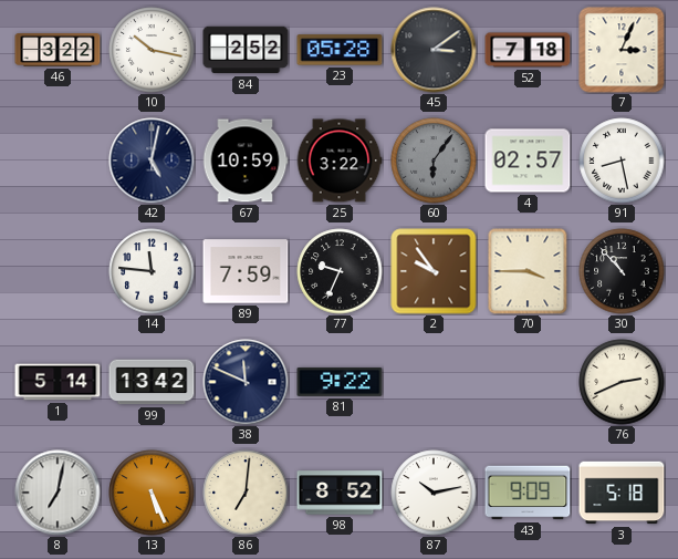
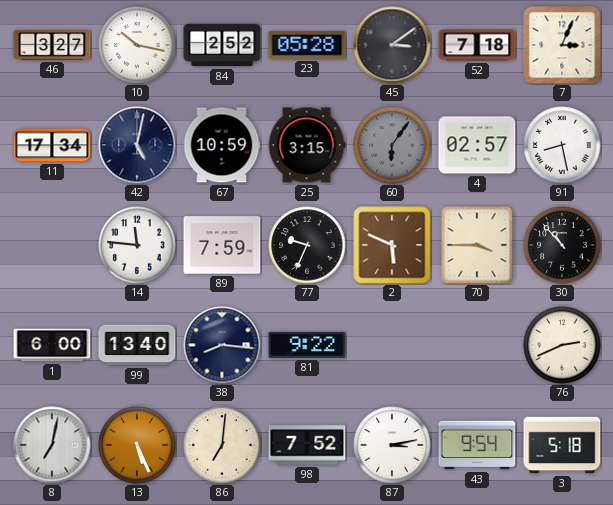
46: 3:22 -> 3:27
11: none -> 17:34
25: 3:22 -> 3:15
2: 9:54 -> 5:49
1: 5:14 -> 6:00
99: 13:42 -> 13:40
38: 11:49 -> 8:16
98: 8:52 -> 7:52
87: 10:13 -> 3:13
43: 9:09 -> 9:54
